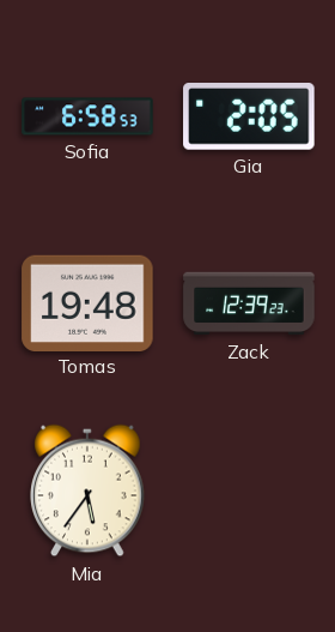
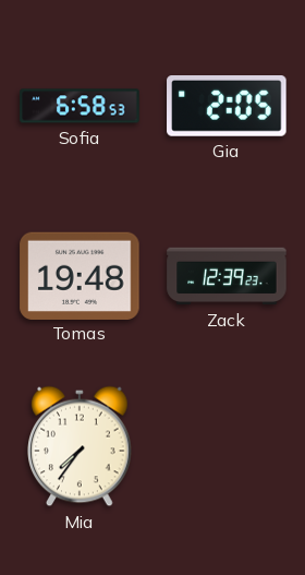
Mia: 5:36 -> 7:36
